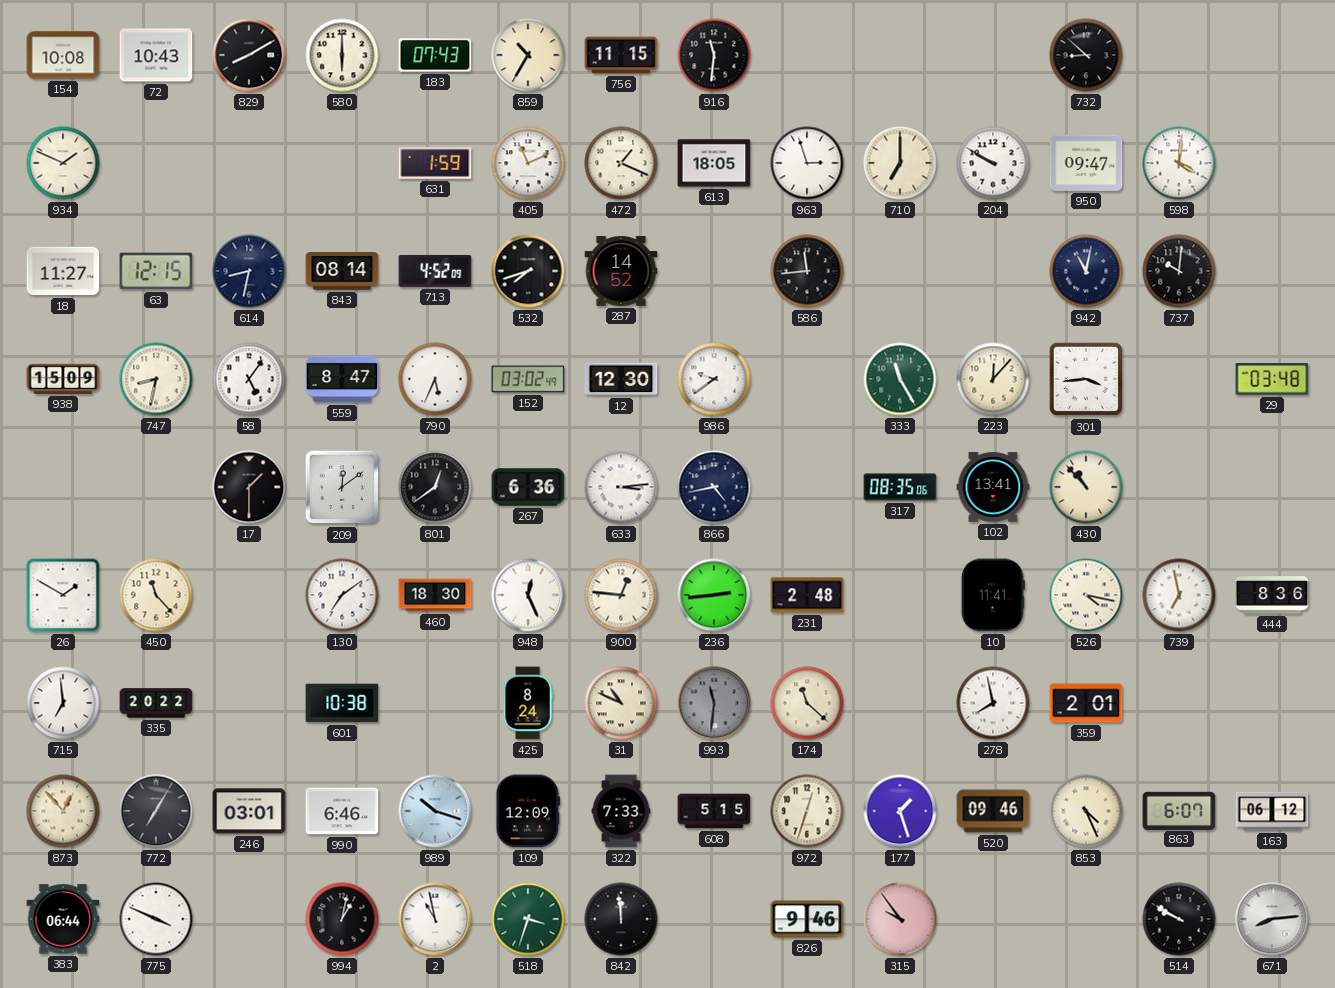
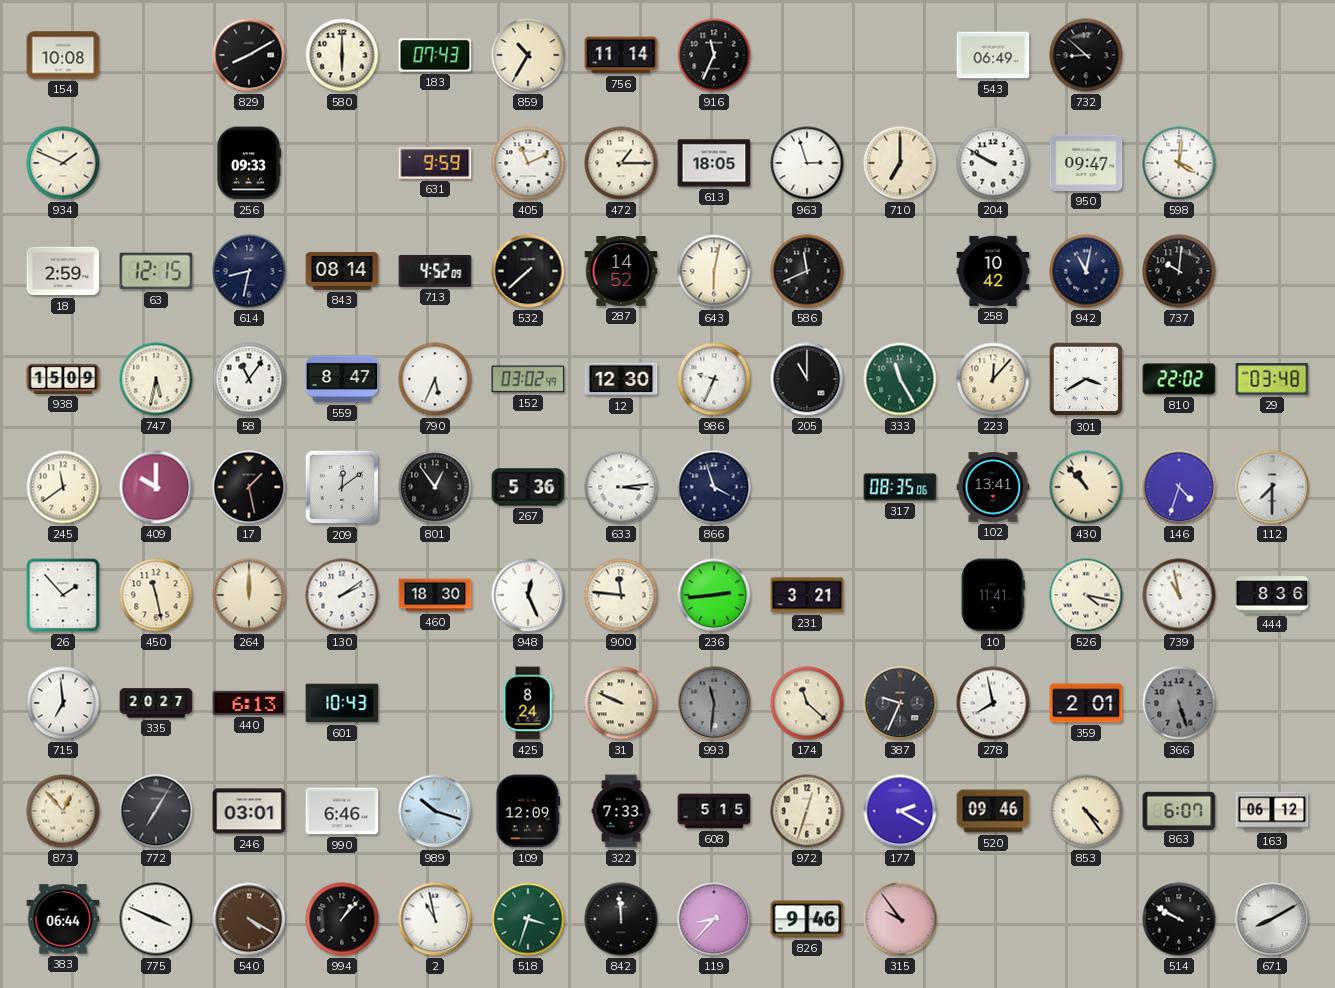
72: 10:43 -> none
756: 11:15 -> 11:14
916: 11:31 -> 11:34
543: none -> 06:49
256: none -> 09:33
631: 1:59 -> 9:59
472: 1:19 -> 1:15
18: 11:27 -> 2:59
532: 7:42 -> 7:38
643: none -> 6:02
586: 11:44 -> 11:41
258: none -> 10:42
747: 8:32 -> 5:32
58: 5:06 -> 11:06
986: 9:39 -> 9:34
205: none -> 11:00
301: 3:44 -> 3:40
810: none -> 22:02
245: none -> 11:39
409: none -> 10:00
17: 1:30 -> 1:28
801: 12:39 -> 12:54
267: 6:36 -> 5:36
866: 4:43 -> 3:57
146: none -> 4:33
112: none -> 7:30
26: 1:50 -> 1:53
450: 11:23 -> 11:28
264: none -> 12:00
130: 7:09 -> 2:09
900: 12:46 -> 11:46
231: 2:48 -> 3:21
739: 6:58 -> 10:58
335: 20:22 -> 20:27
440: none -> 6:13
601: 10:38 -> 10:43
31: 10:49 -> 9:49
387: none -> 9:34
366: none -> 5:27
177: 1:27 -> 2:20
853: 4:26 -> 4:24
540: none -> 4:20
994: 1:02 -> 1:07
119: none -> 8:37
671: 8:14 -> 8:10
